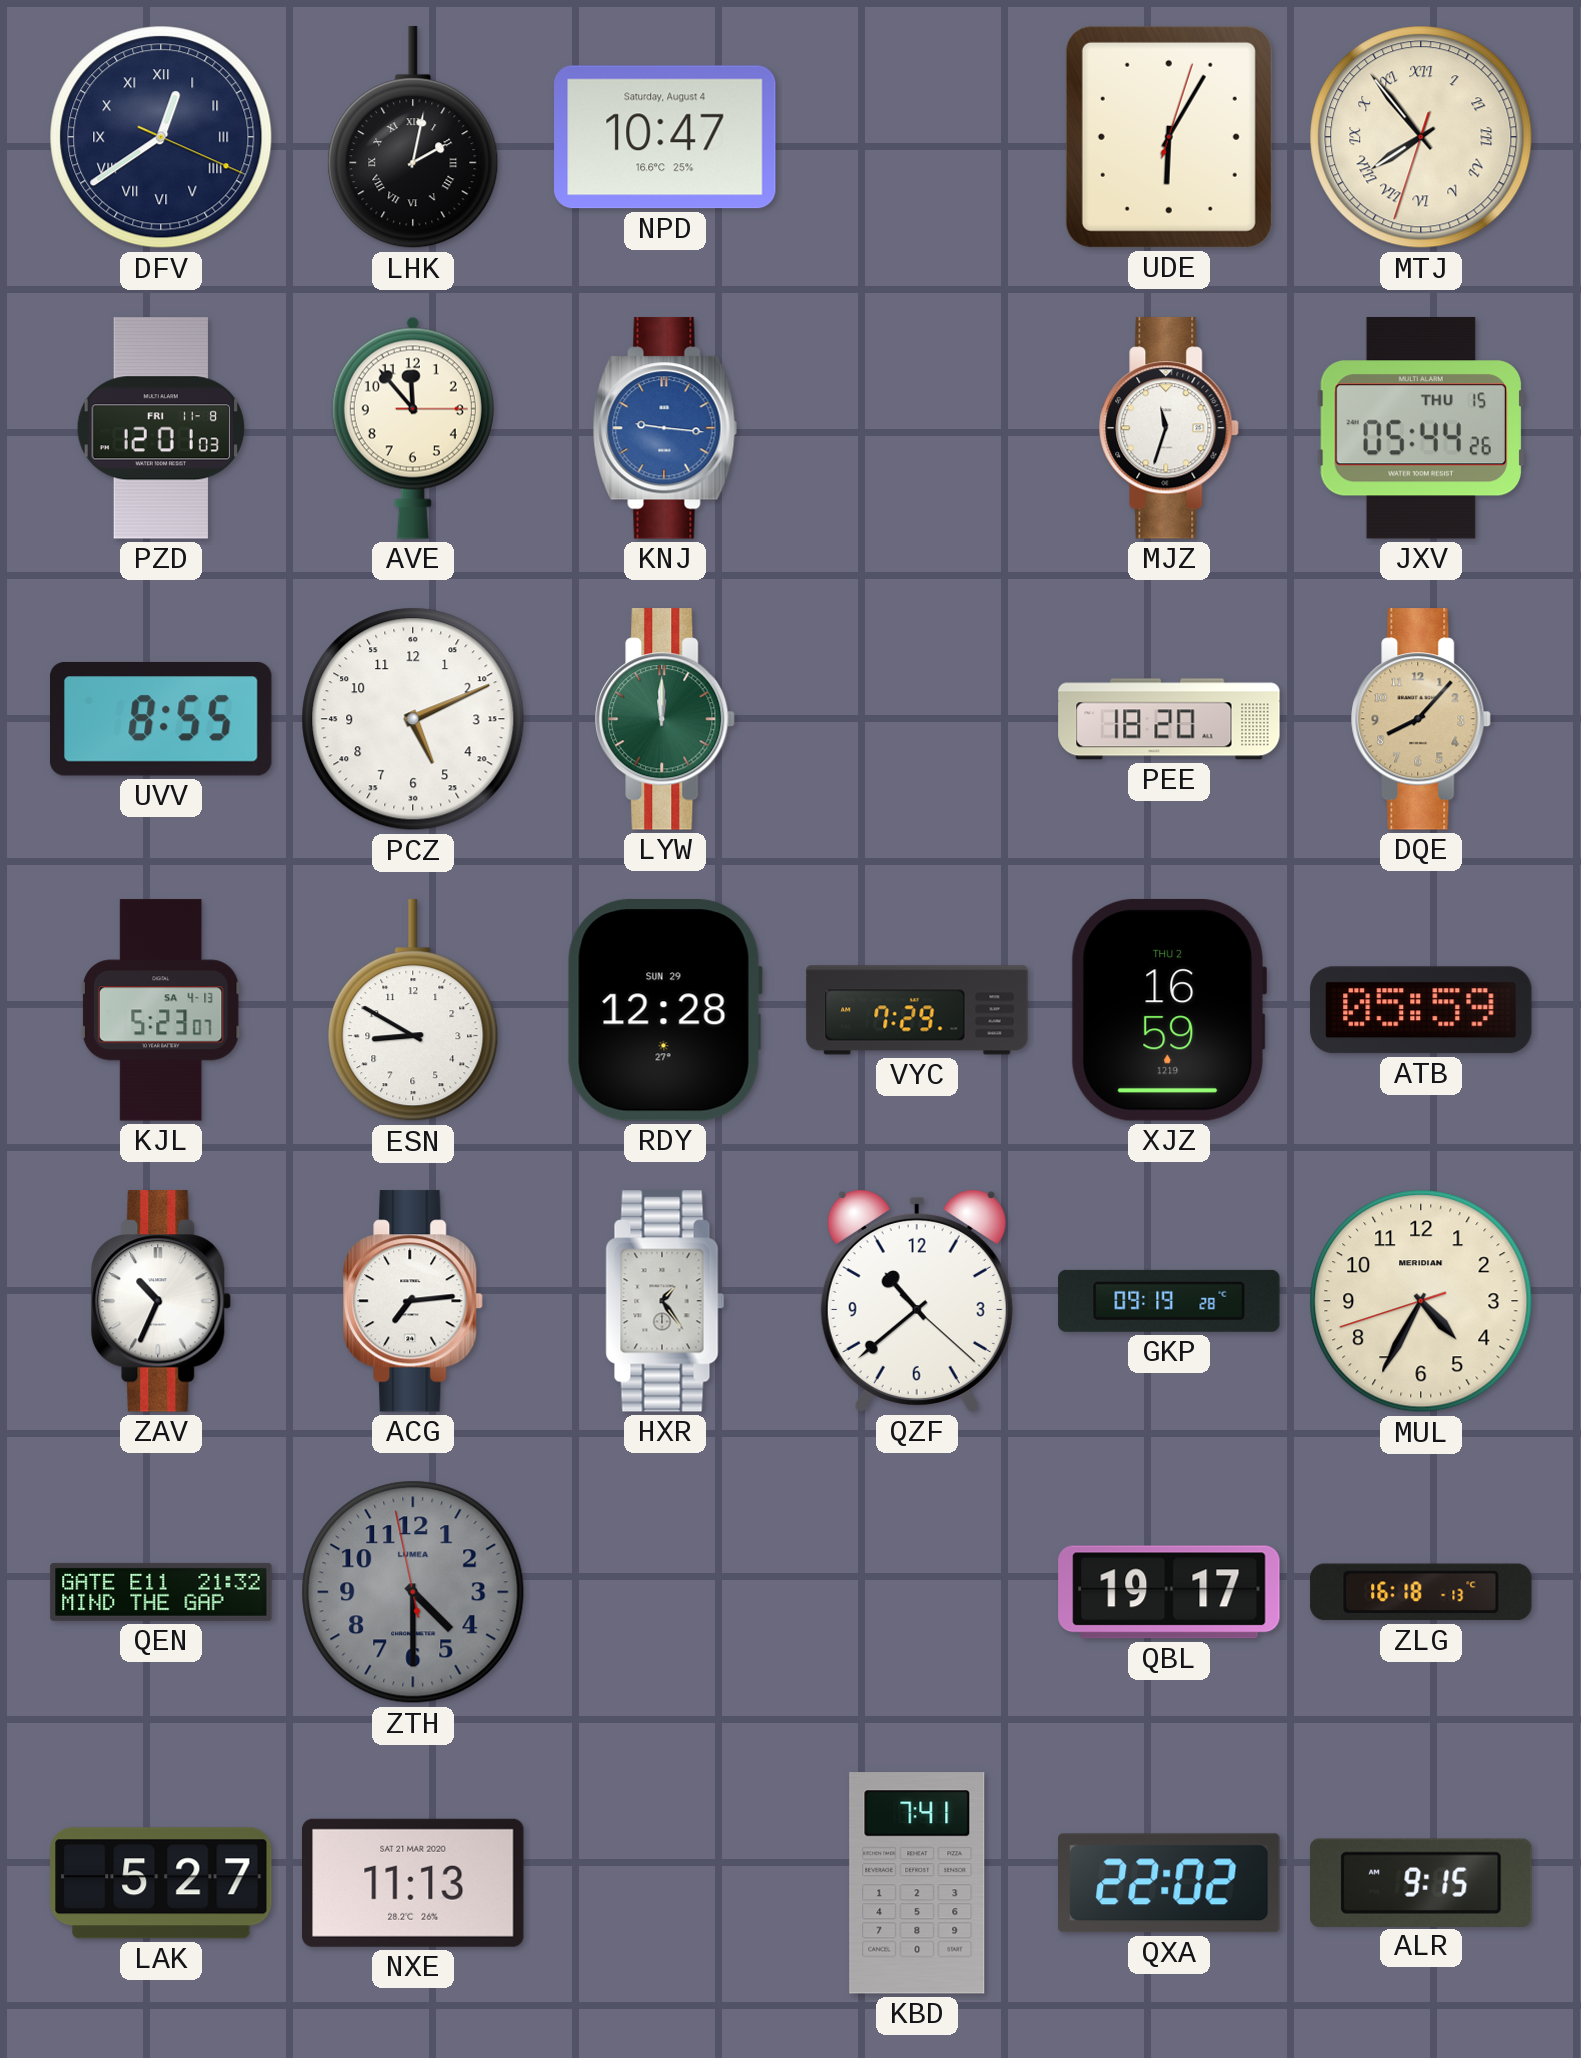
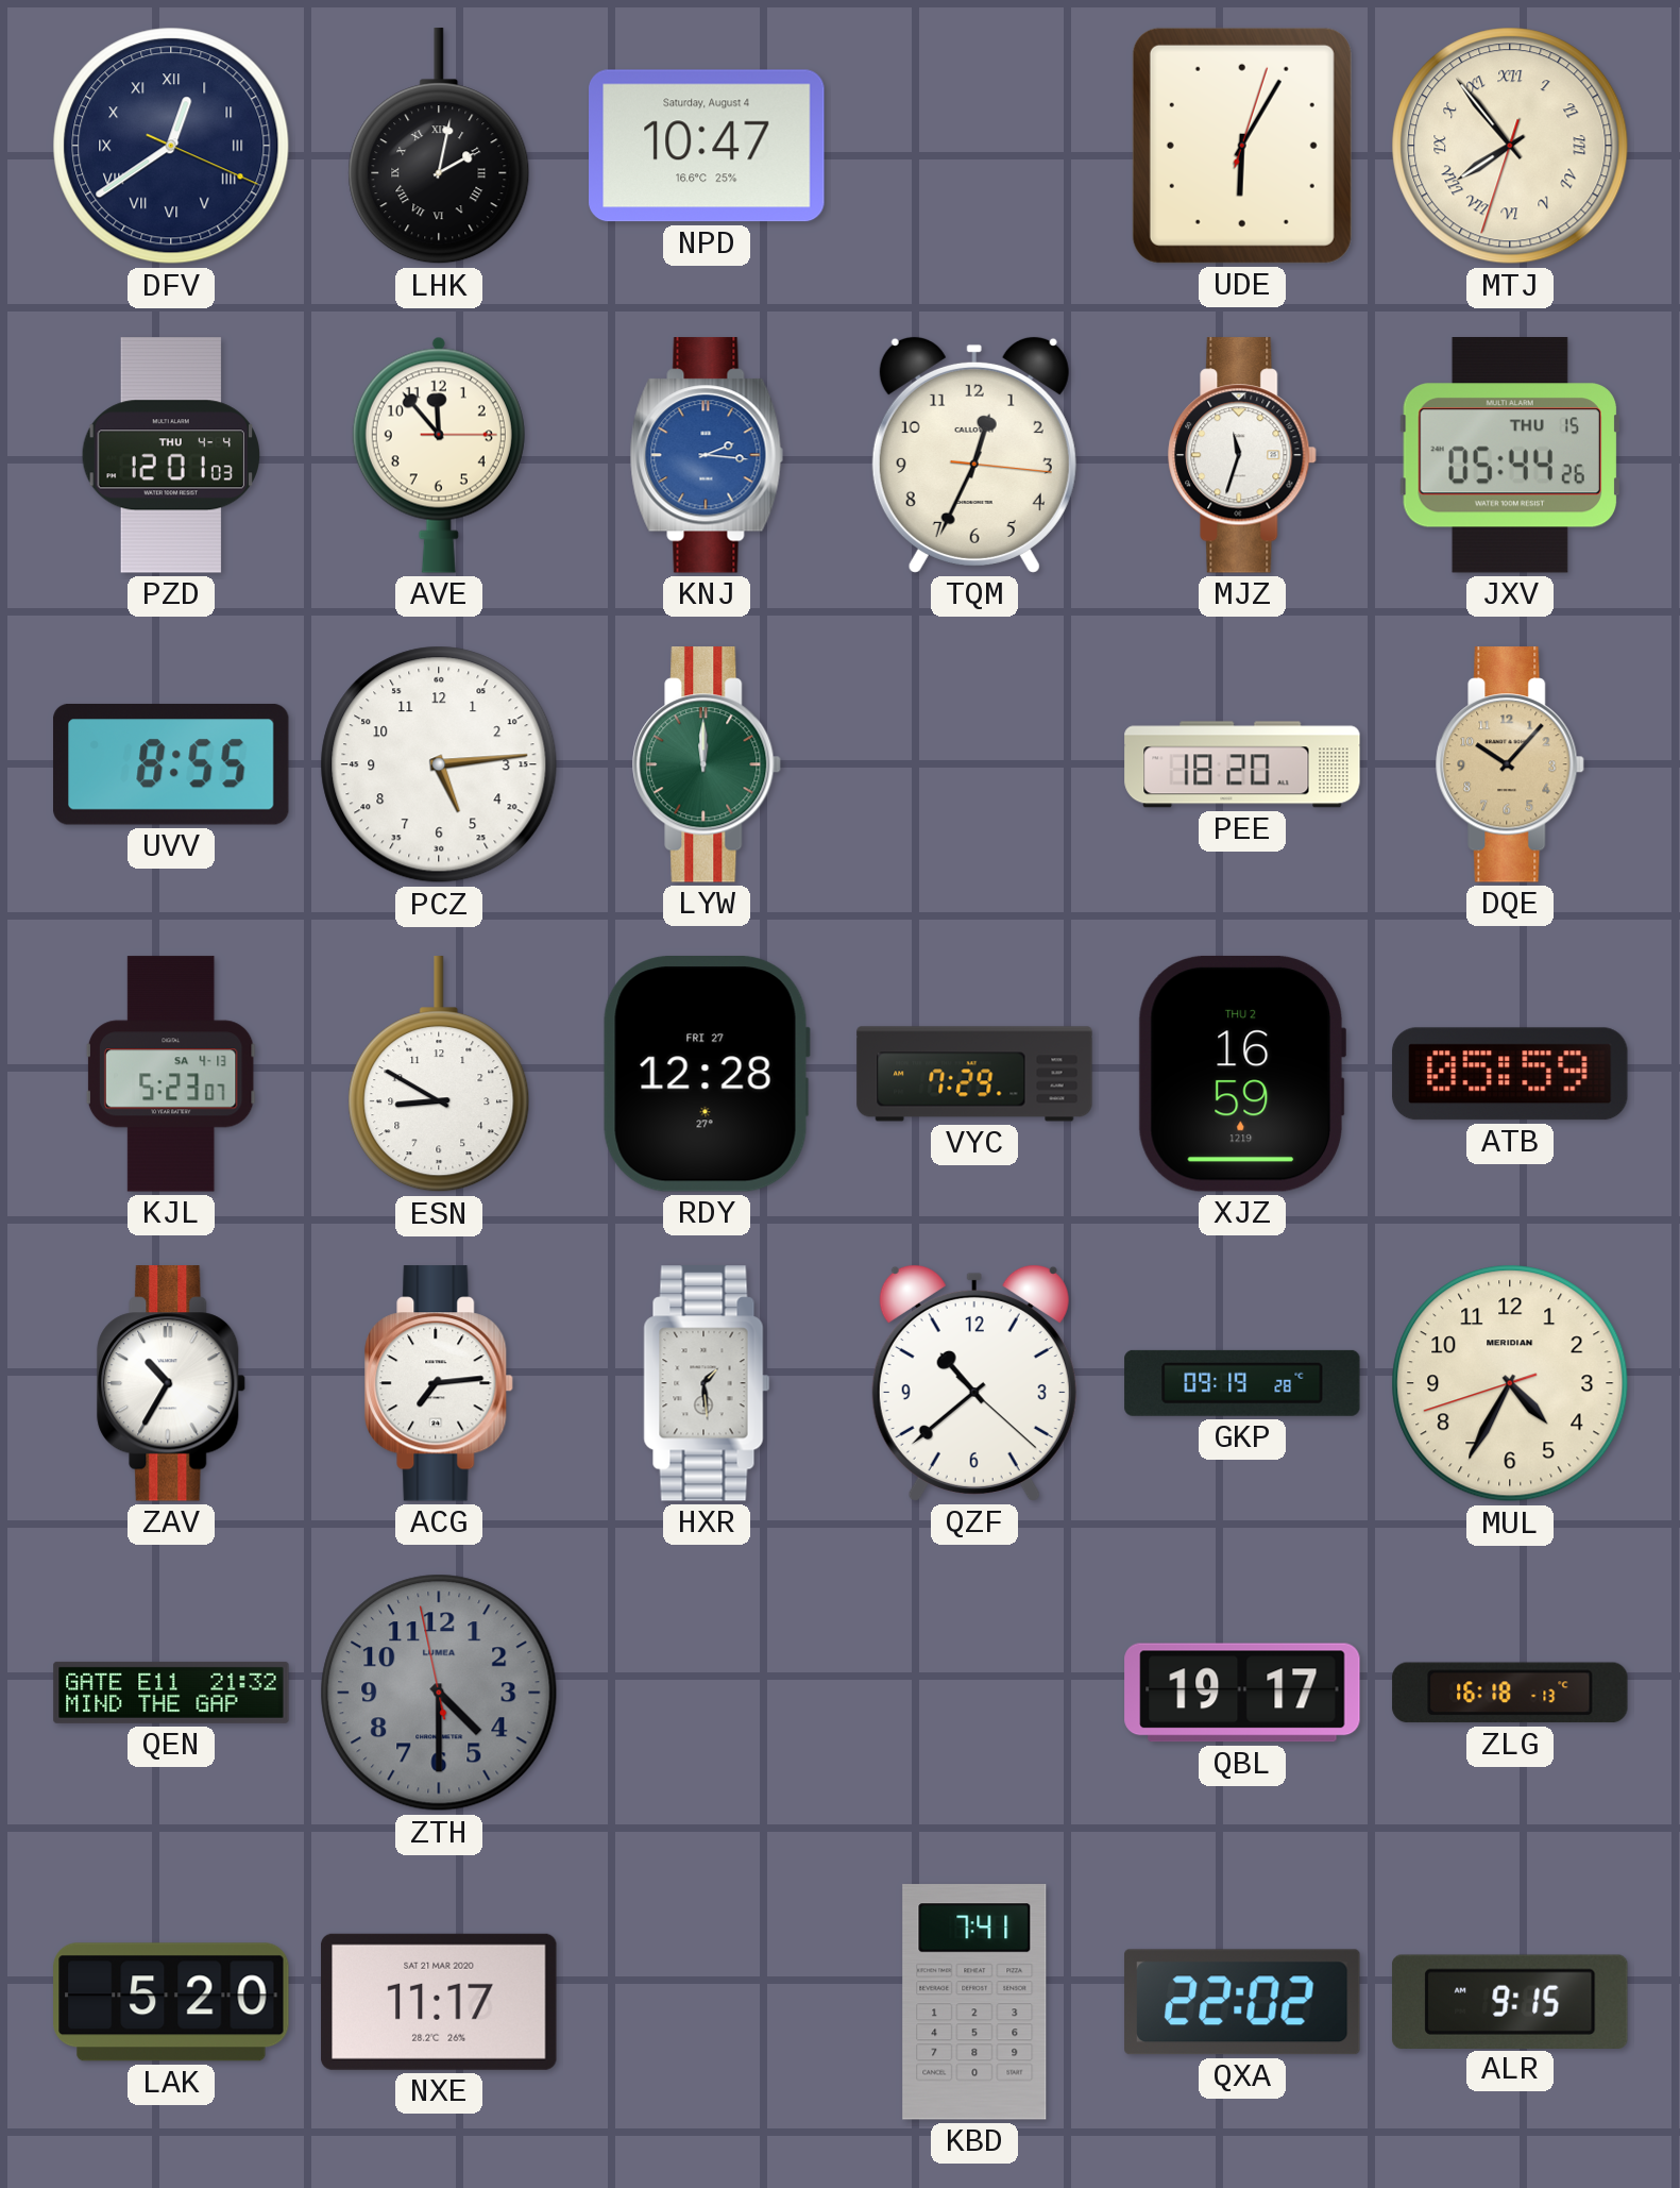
PZD date: FRI 11-8 -> THU 4-4
KNJ: 9:16 -> 2:16
TQM: none -> 12:34
PCZ: 5:11 -> 5:14
DQE: 8:07 -> 10:07
RDY date: SUN 29 -> FRI 27
ZAV: 10:34 -> 10:35
HXR: 1:24 -> 1:29
LAK: 5:27 -> 5:20
NXE: 11:13 -> 11:17
